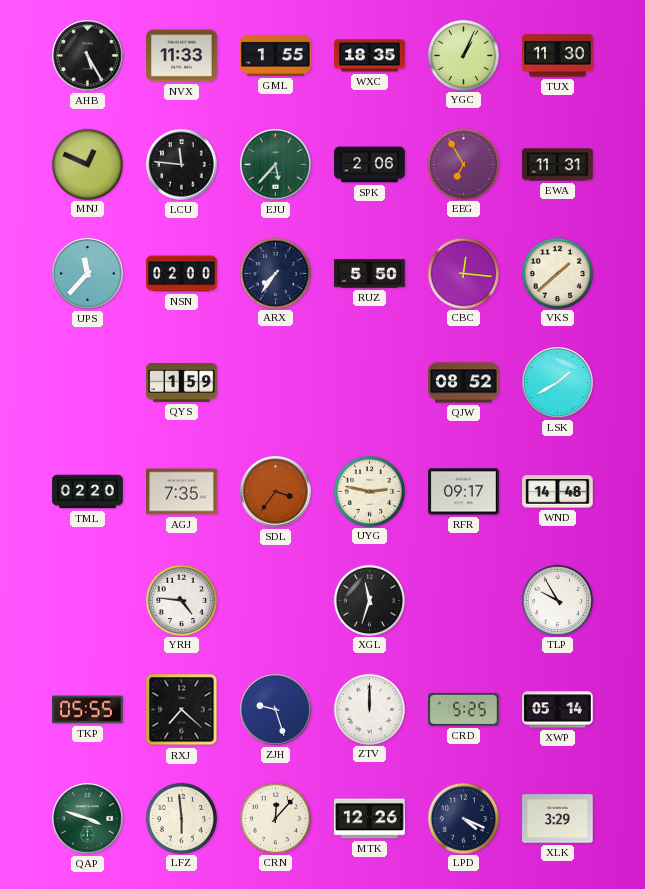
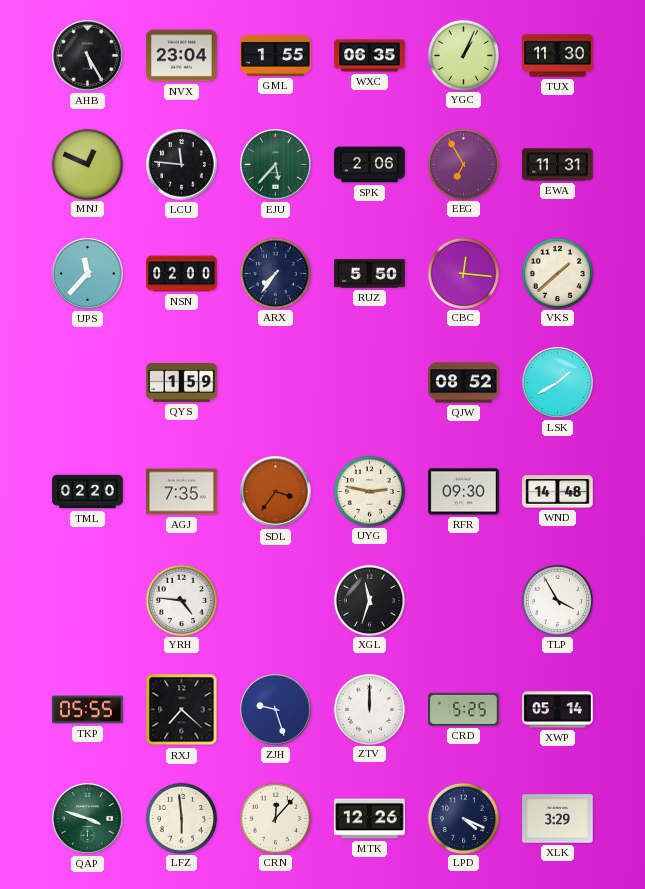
NVX: 11:33 -> 23:04
WXC: 18:35 -> 06:35
RFR: 09:17 -> 09:30
TLP: 9:55 -> 3:55
